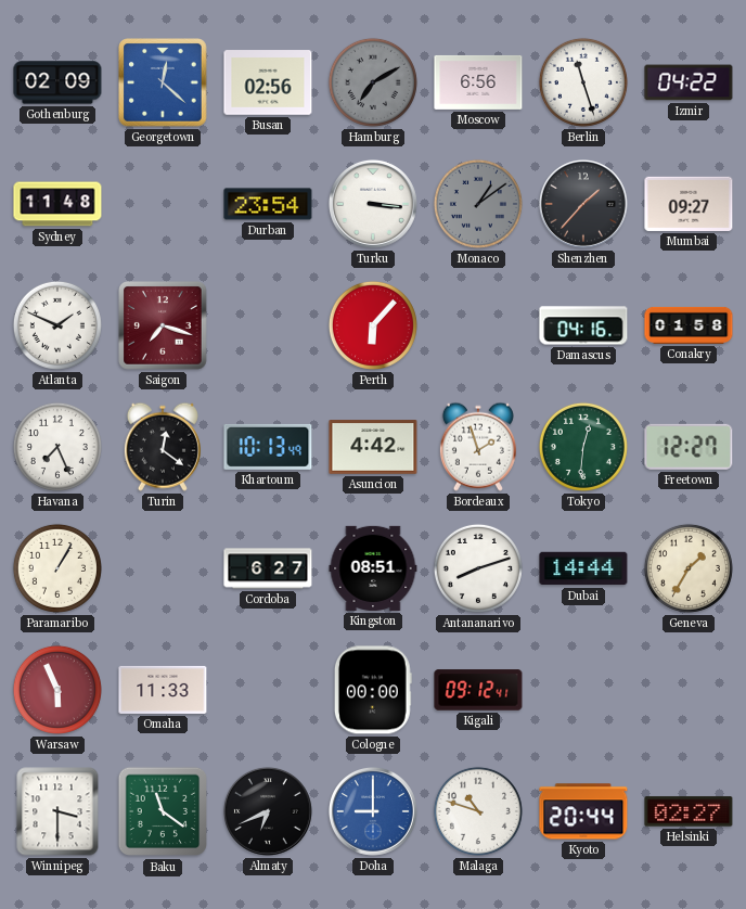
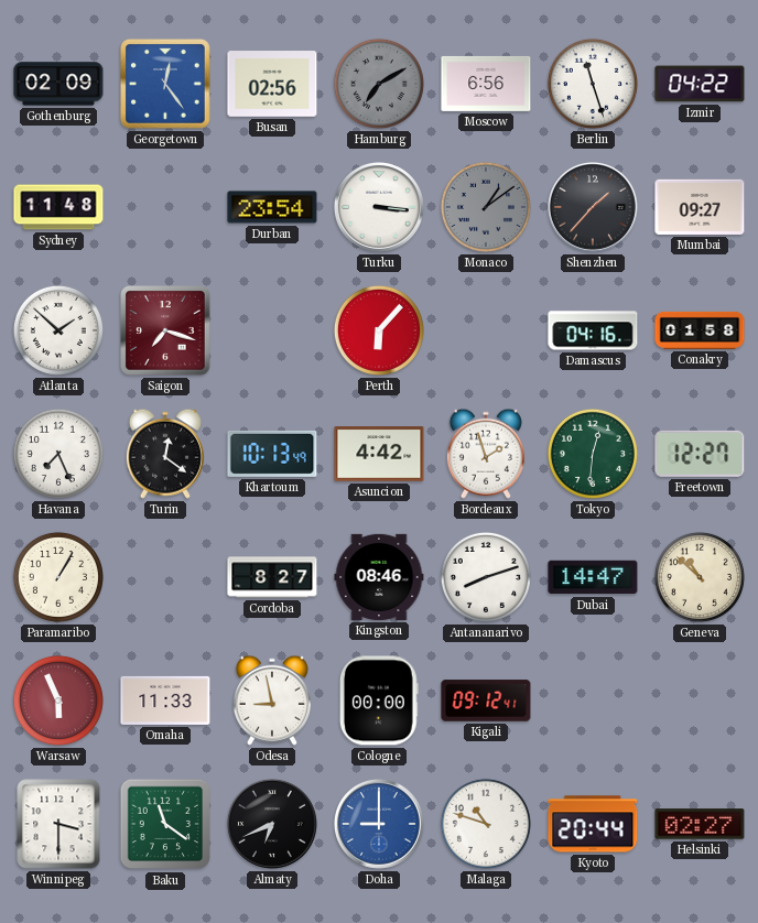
Georgetown: 12:22 -> 12:24
Atlanta: 1:49 -> 1:52
Cordoba: 6:27 -> 8:27
Kingston: 08:51 -> 08:46
Dubai: 14:44 -> 14:47
Geneva: 1:35 -> 10:52
Odesa: none -> 8:58
